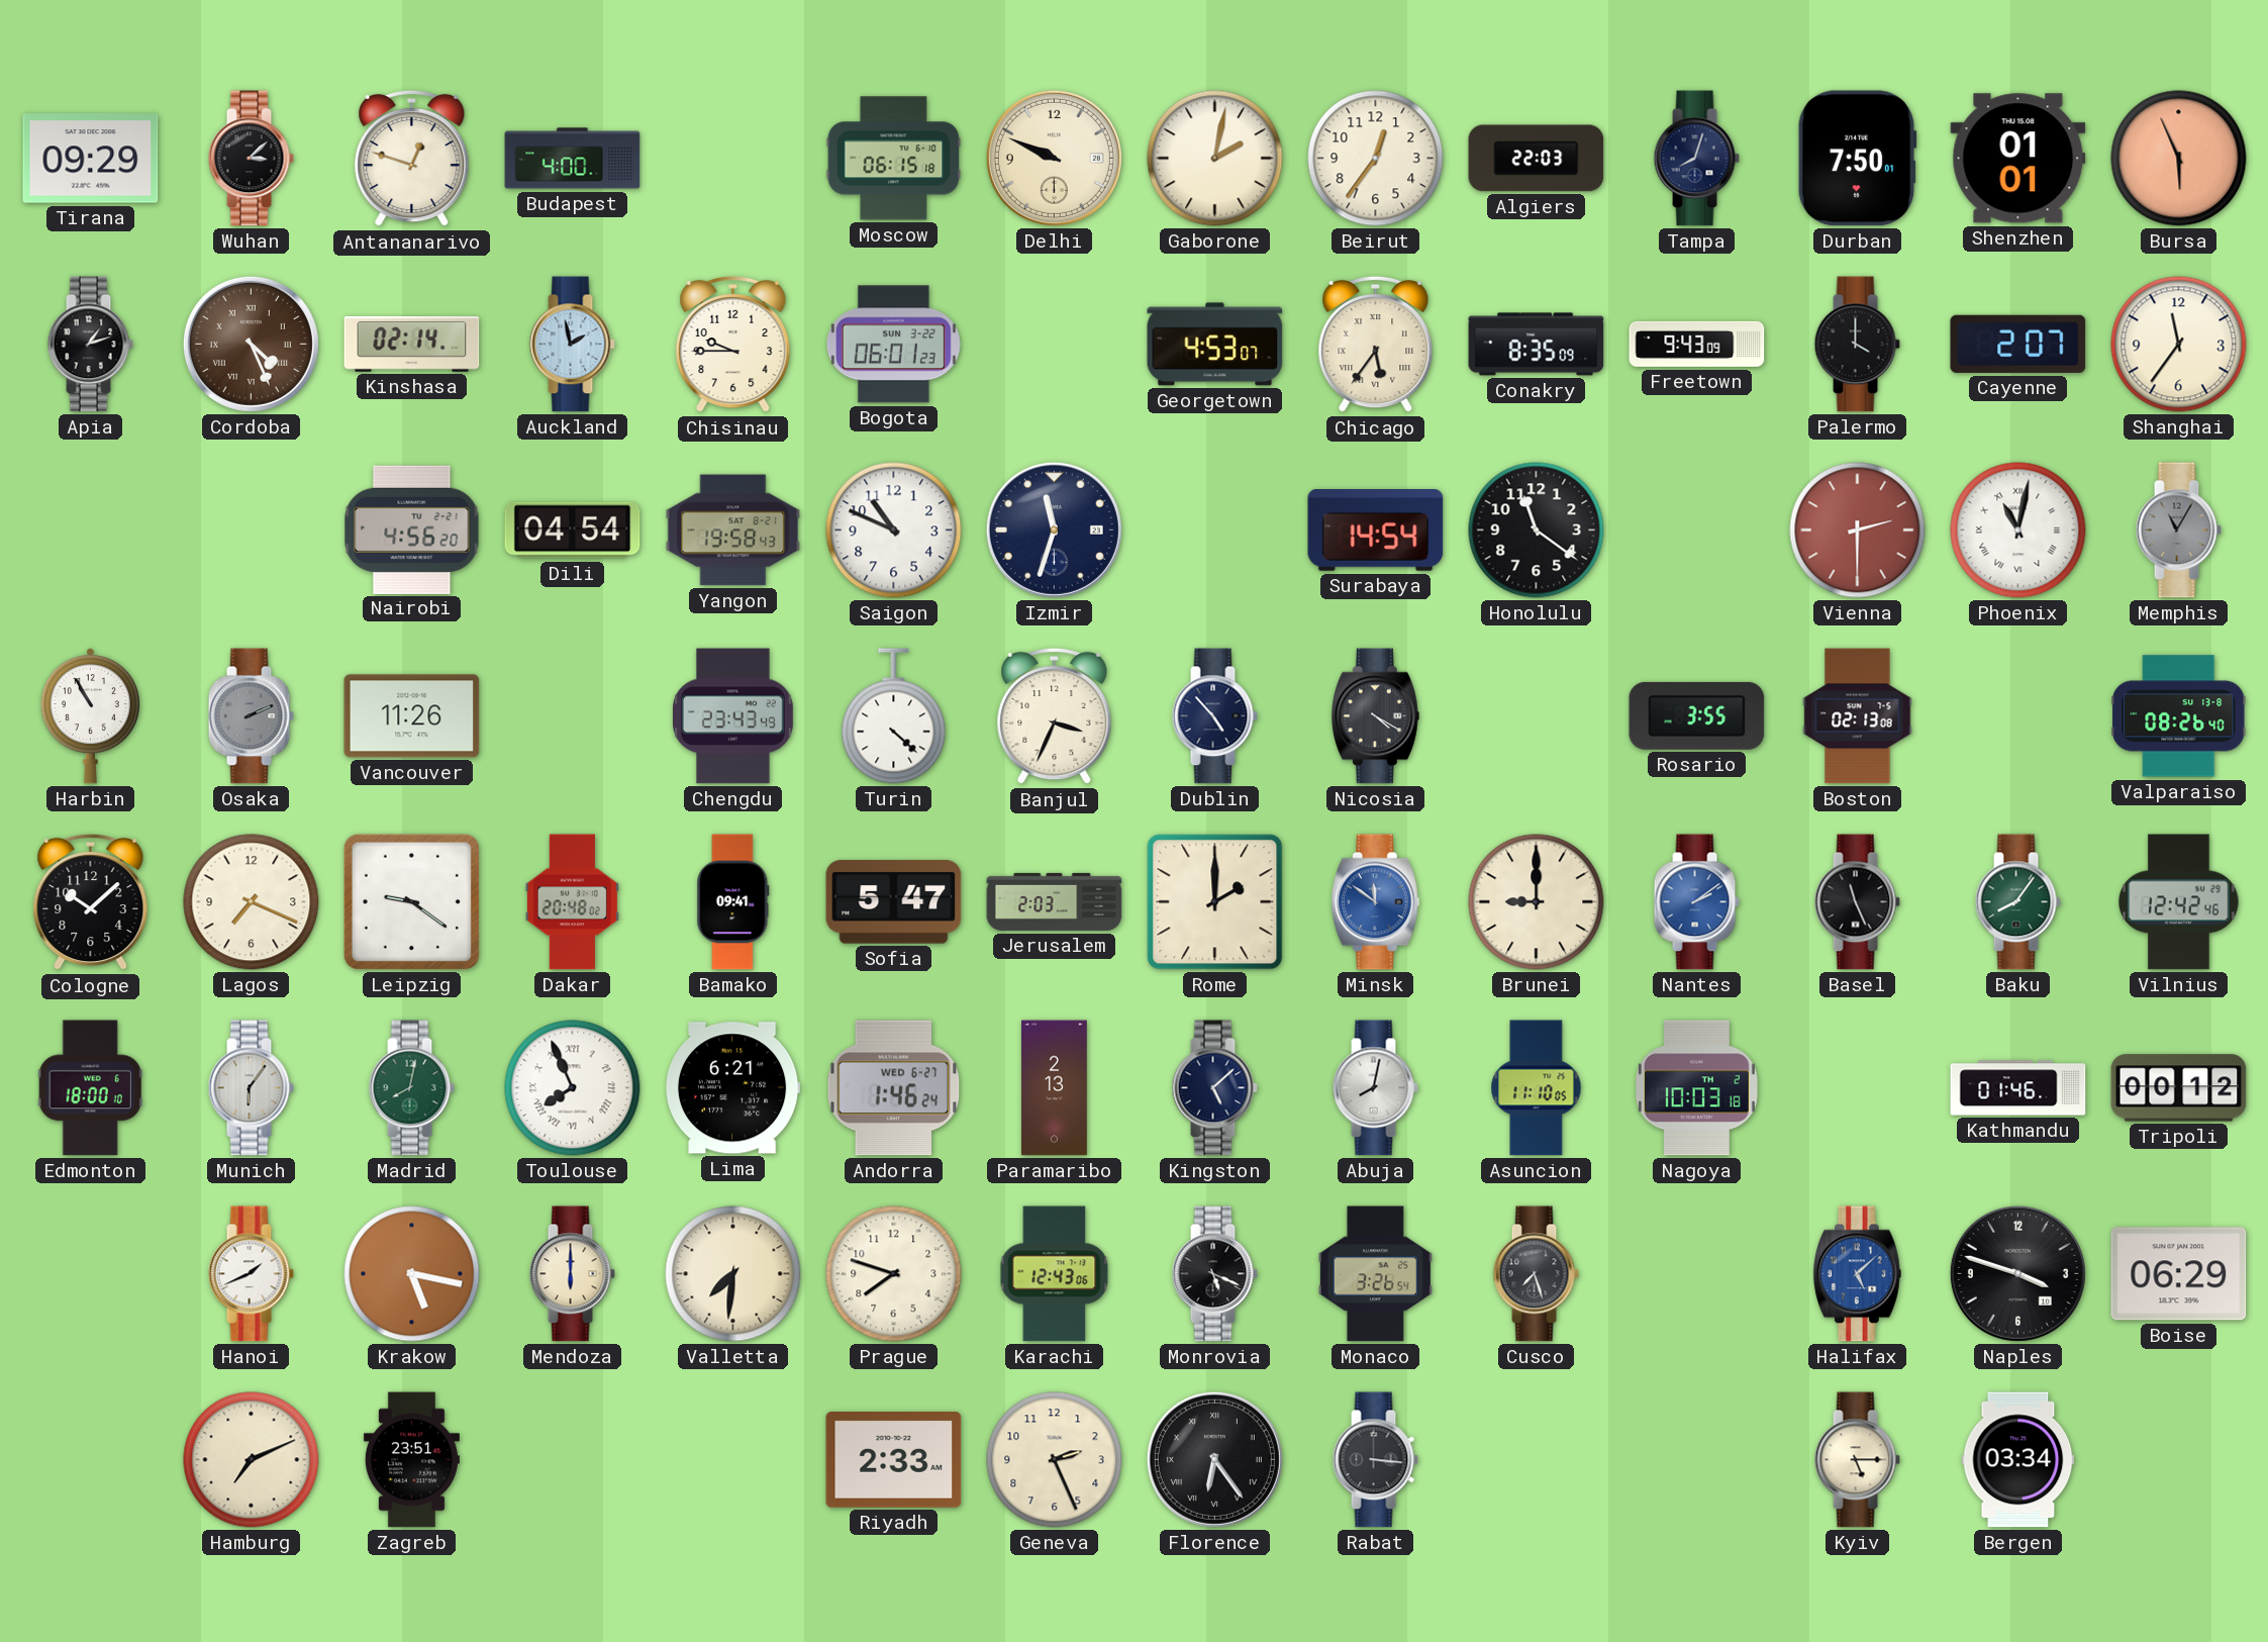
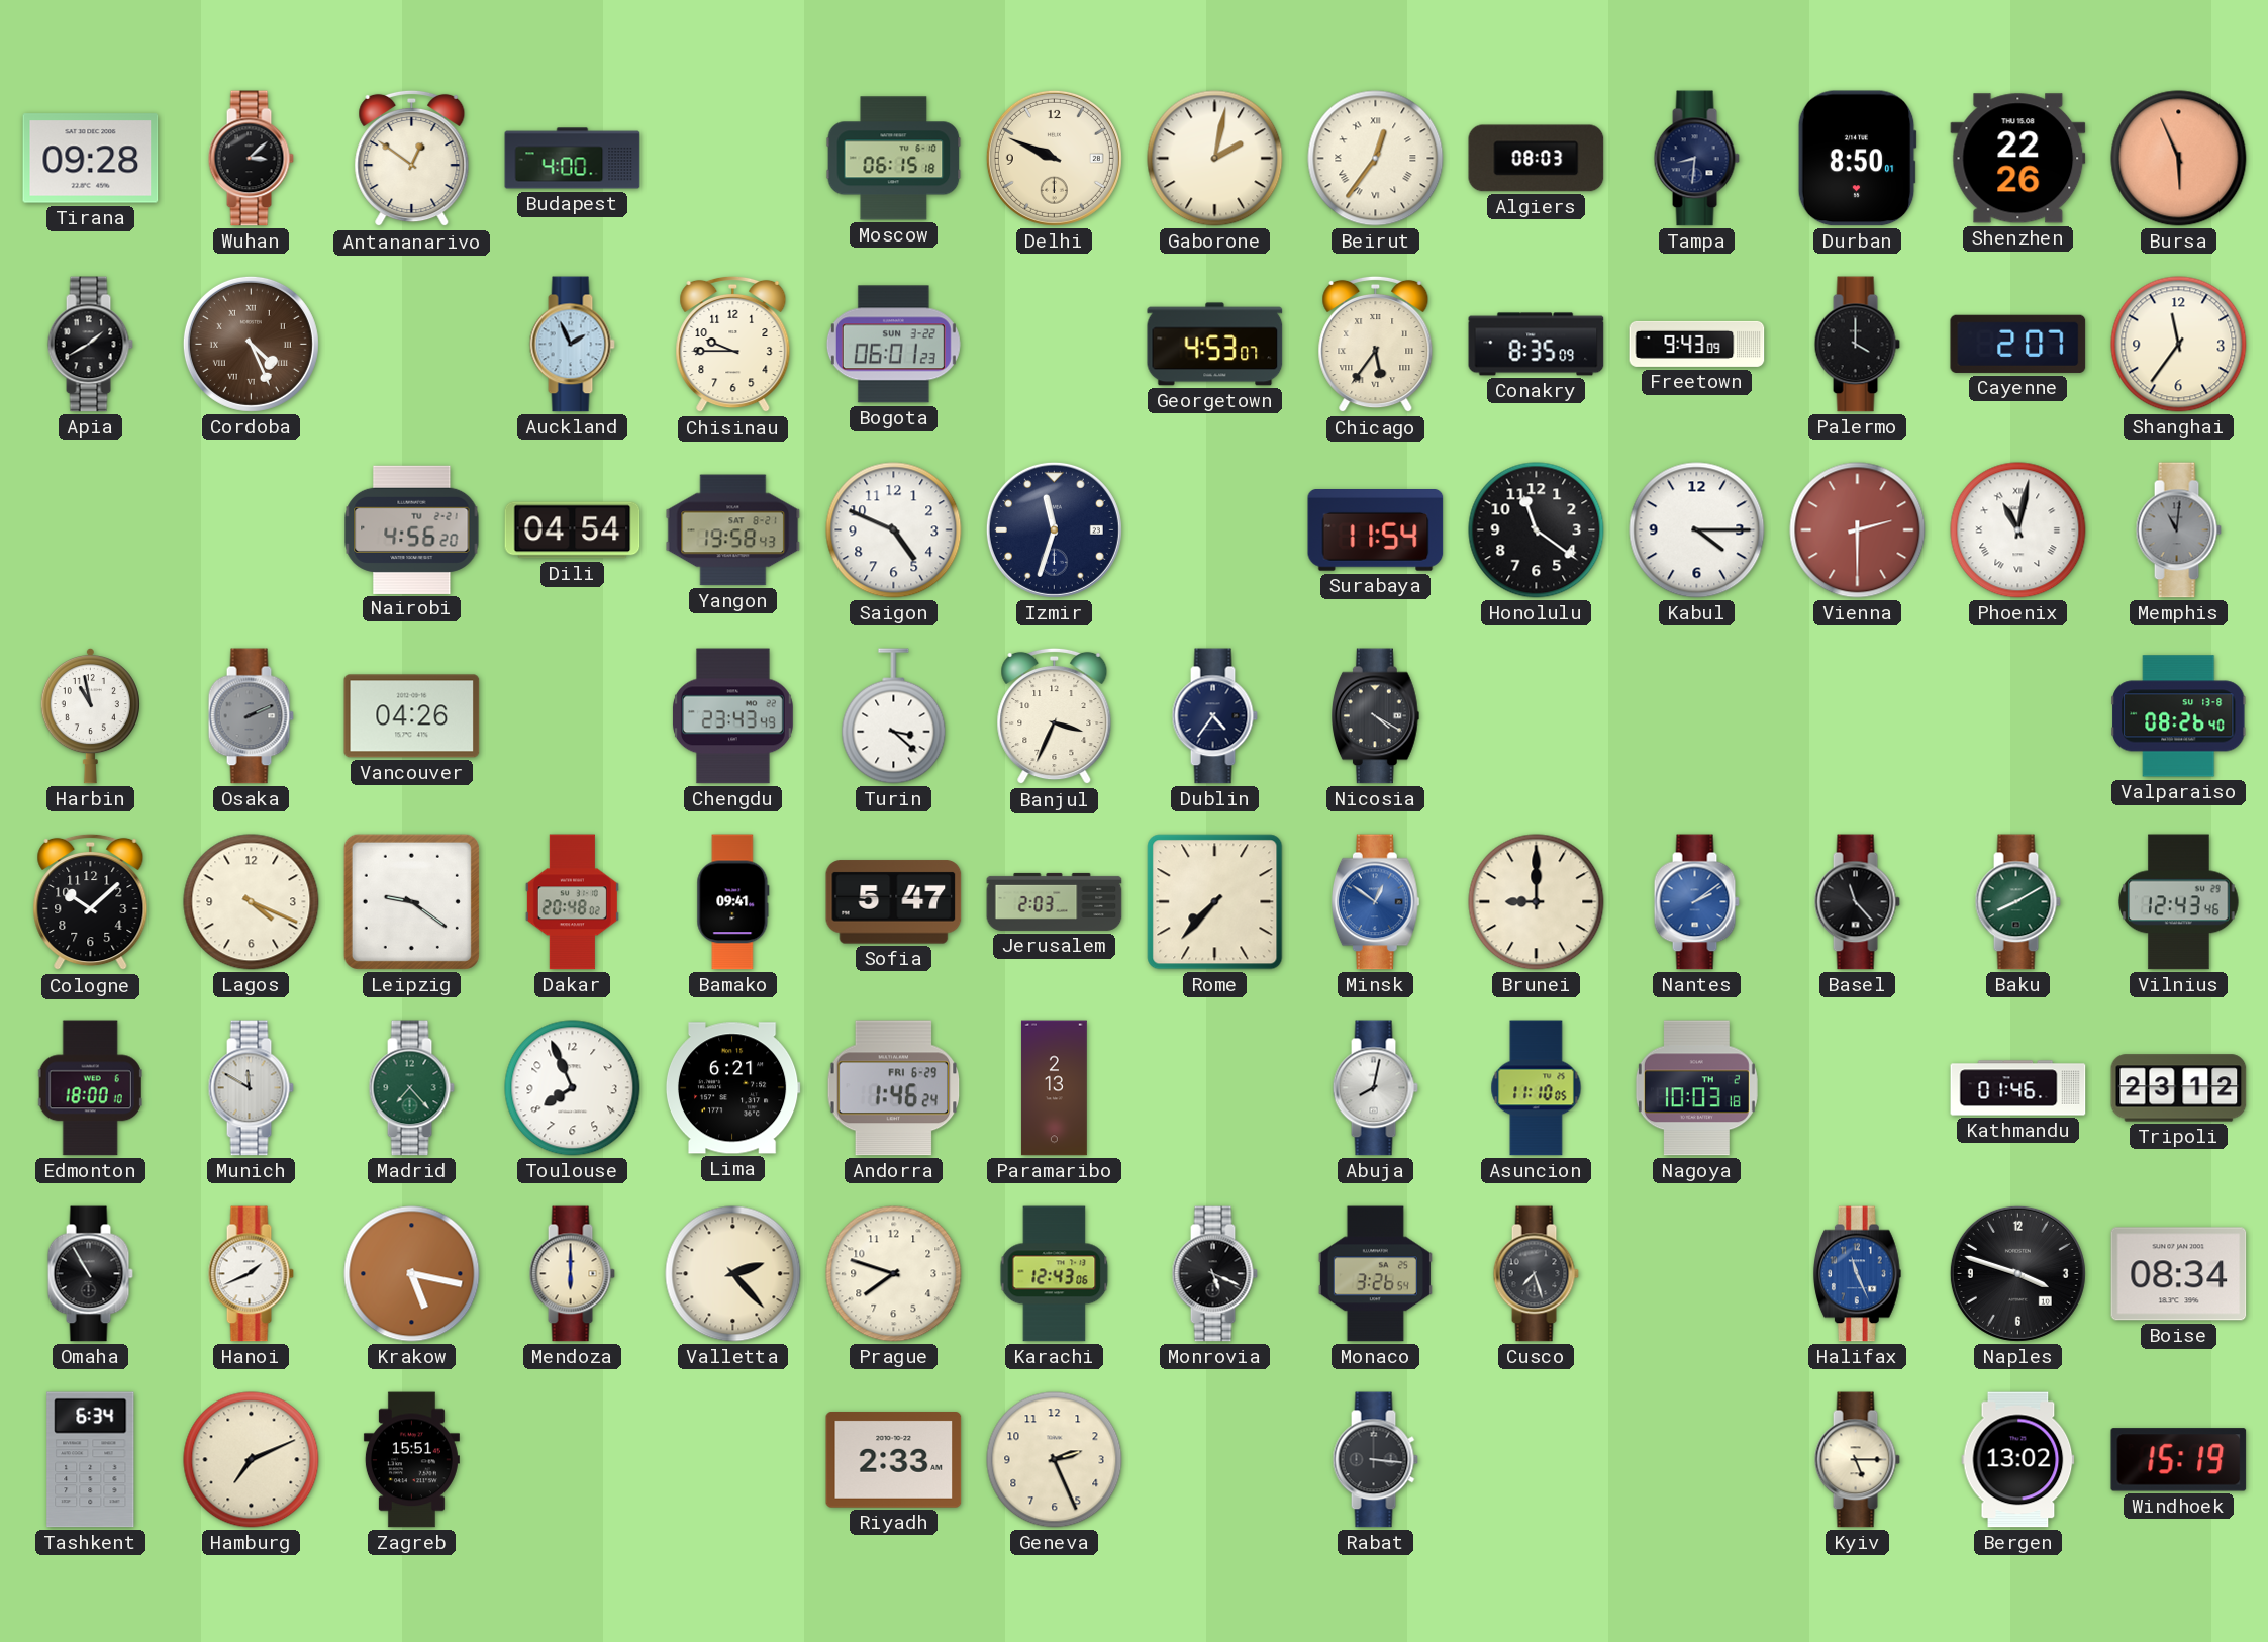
Tirana: 09:29 -> 09:28
Antananarivo: 12:48 -> 12:51
Beirut numerals: Arabic -> Roman
Algiers: 22:03 -> 08:03
Tampa: 8:03 -> 8:31
Durban: 7:50 -> 8:50
Shenzhen: 01:01 -> 22:26
Apia: 1:12 -> 1:40
Kinshasa: 02:14 -> none
Auckland: 1:58 -> 1:56
Saigon: 10:49 -> 4:49
Surabaya: 14:54 -> 11:54
Kabul: none -> 4:15
Memphis: 11:05 -> 11:01
Harbin: 10:55 -> 10:58
Vancouver: 11:26 -> 04:26
Turin: 4:22 -> 3:22
Dublin: 4:53 -> 4:36
Rosario: 3:55 -> none
Boston: 02:13 -> none
Lagos: 7:19 -> 4:19
Rome: 2:00 -> 7:37
Minsk: 11:51 -> 12:51
Basel: 11:26 -> 11:23
Baku: 8:06 -> 8:10
Vilnius: 12:42 -> 12:43
Munich: 6:06 -> 11:50
Madrid: 8:02 -> 7:23
Toulouse numerals: Roman -> Arabic
Andorra date: WED 6-27 -> FRI 6-29
Kingston: 5:08 -> none
Tripoli: 00:12 -> 23:12
Omaha: none -> 10:55
Valletta: 7:31 -> 2:23
Halifax: 5:08 -> 11:26
Boise: 06:29 -> 08:34
Tashkent: none -> 6:34
Zagreb: 23:51 -> 15:51
Florence: 6:24 -> none
Bergen: 03:34 -> 13:02
Windhoek: none -> 15:19
